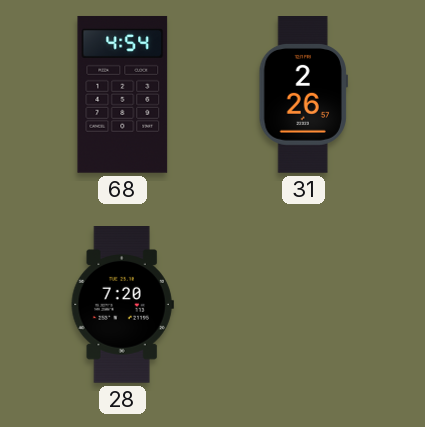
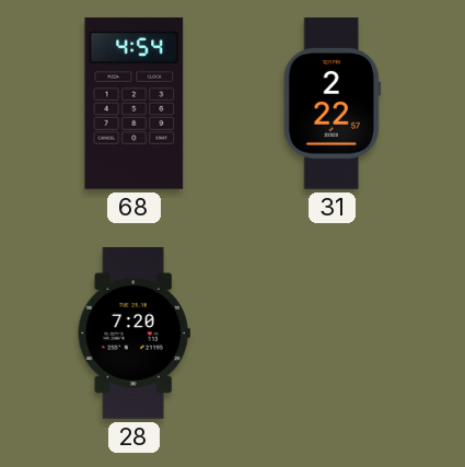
31: 2:26 -> 2:22
